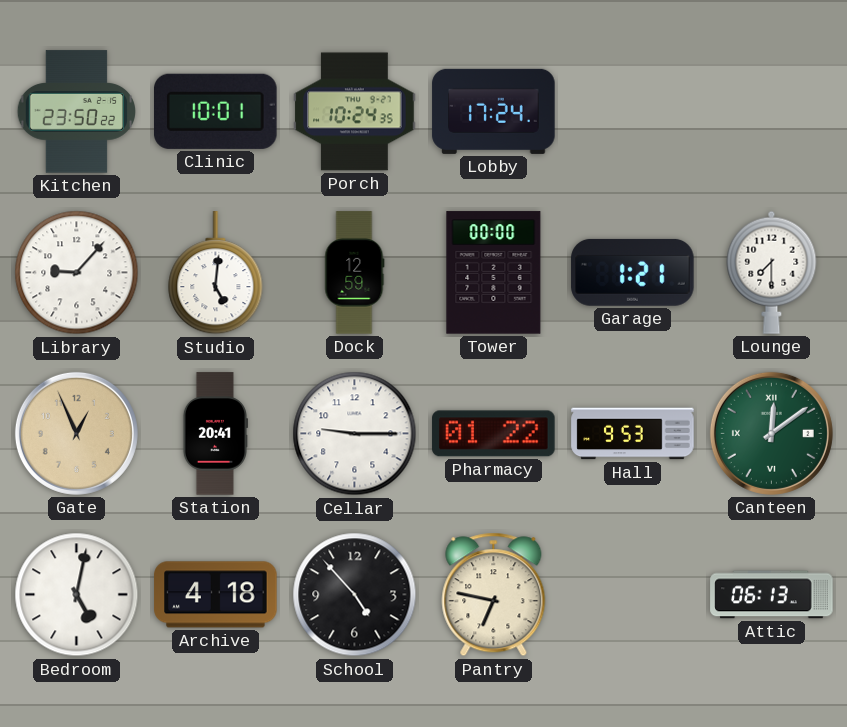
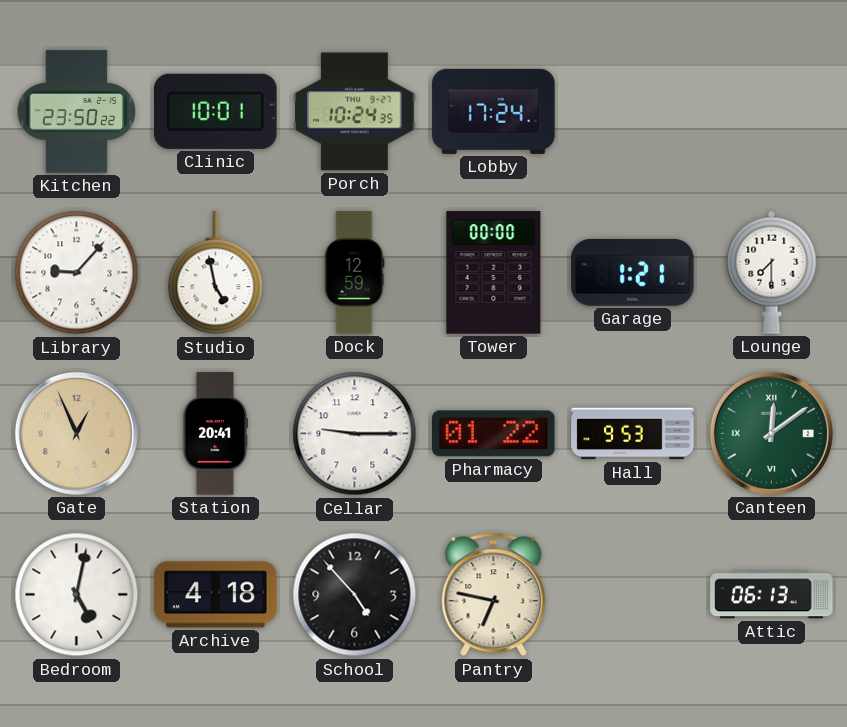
Studio: 5:01 -> 4:58
